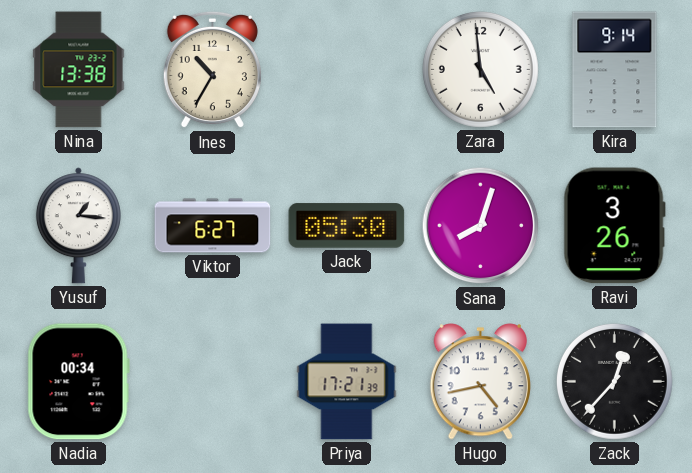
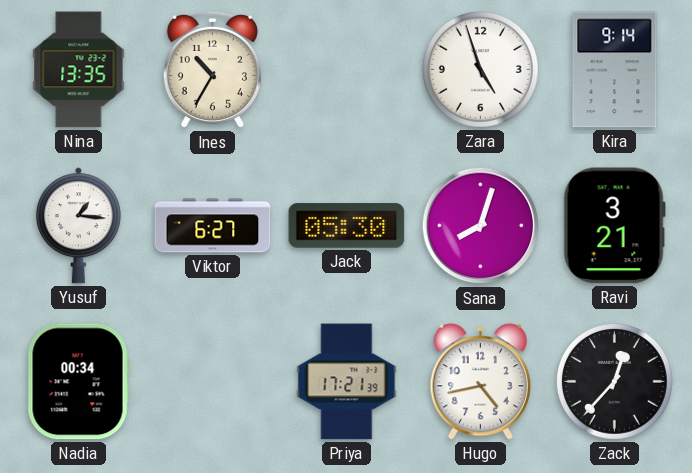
Nina: 13:38 -> 13:35
Zara: 4:59 -> 4:57
Ravi: 3:26 -> 3:21
